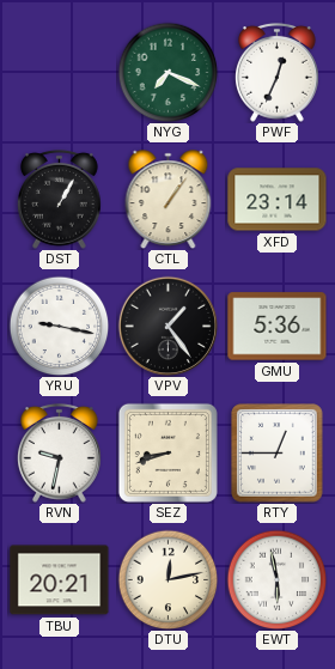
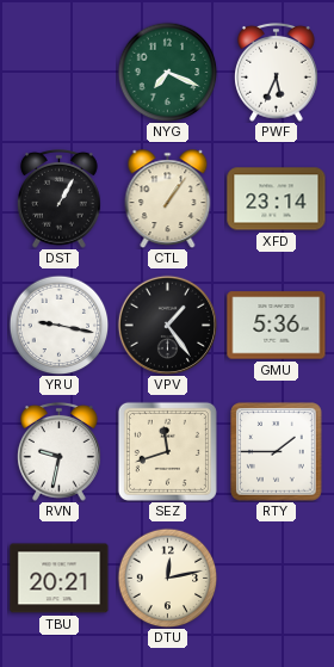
PWF: 12:34 -> 5:34
SEZ: 8:42 -> 11:42
RTY: 12:45 -> 1:45
EWT: 5:58 -> none
